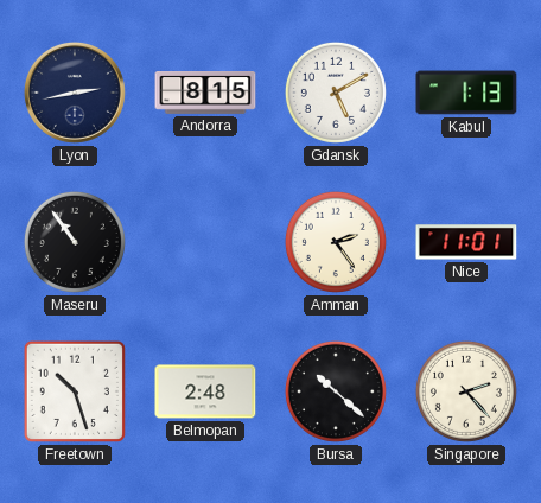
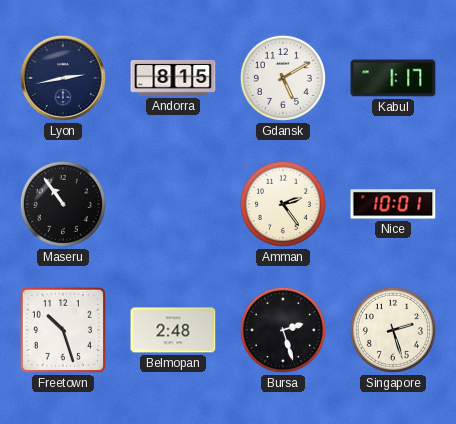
Kabul: 1:13 -> 1:17
Nice: 11:01 -> 10:01
Bursa: 10:22 -> 2:27
Singapore: 2:23 -> 2:27
